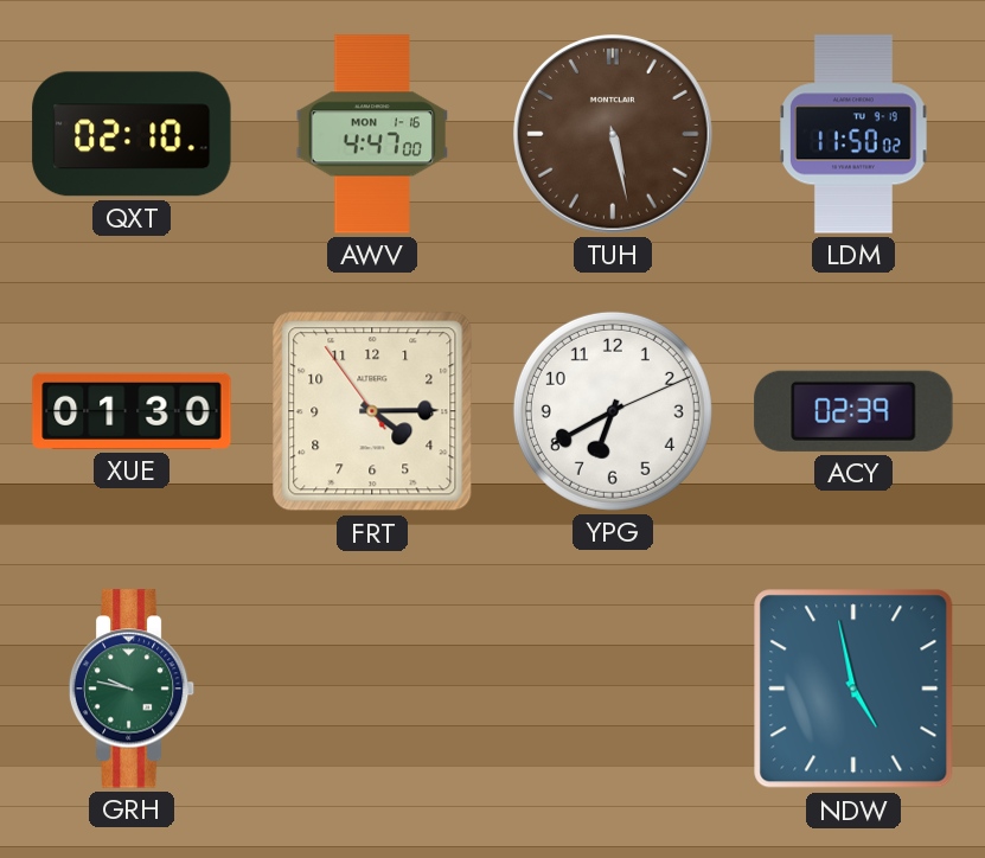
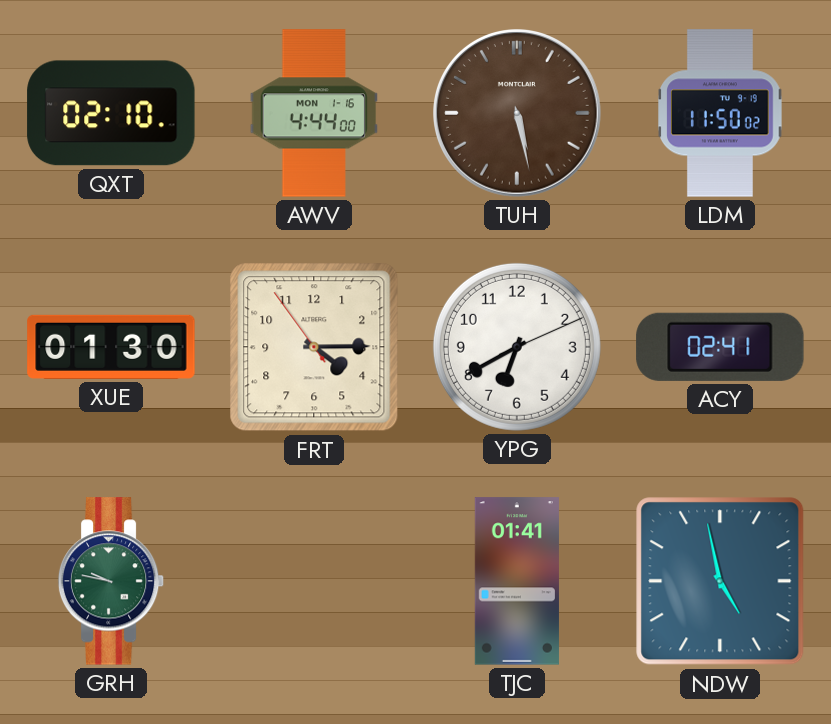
AWV: 4:47 -> 4:44
ACY: 02:39 -> 02:41
TJC: none -> 01:41
